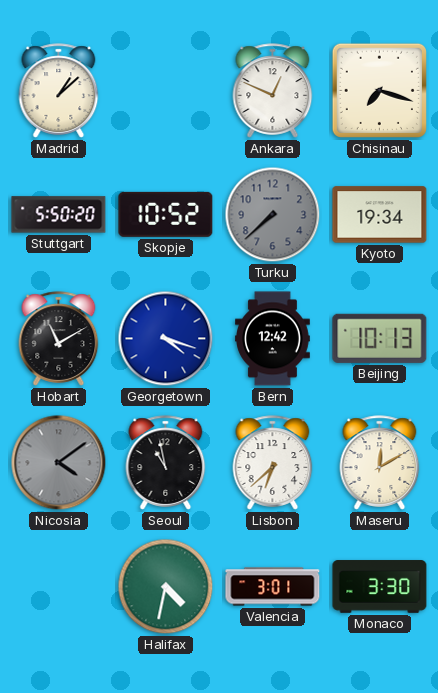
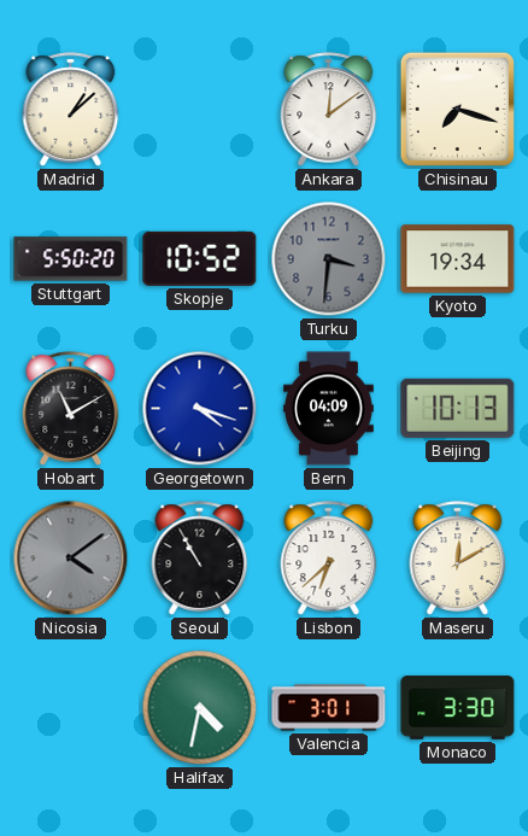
Ankara: 12:49 -> 12:09
Turku: 7:38 -> 3:31
Bern: 12:42 -> 04:09
Seoul: 10:58 -> 10:55
